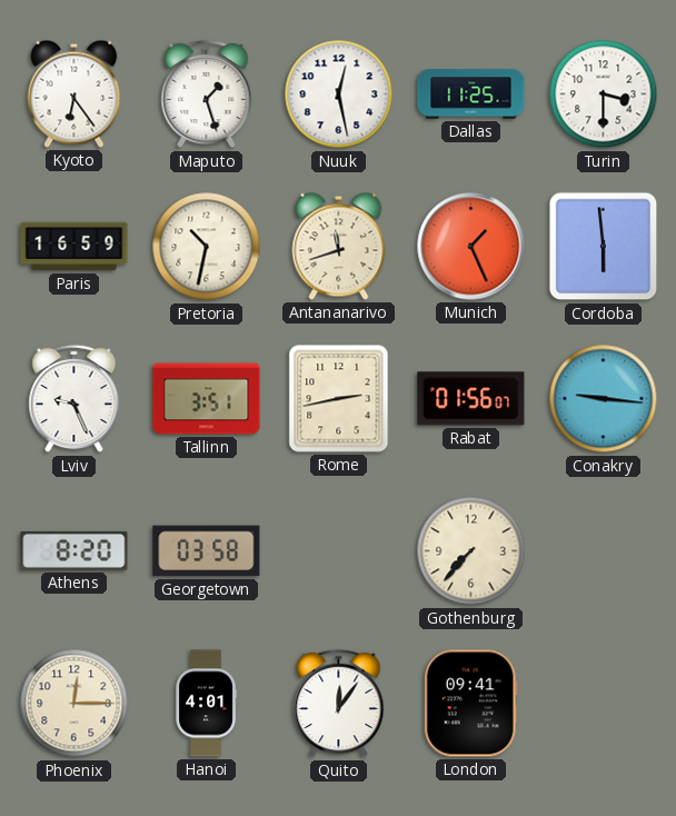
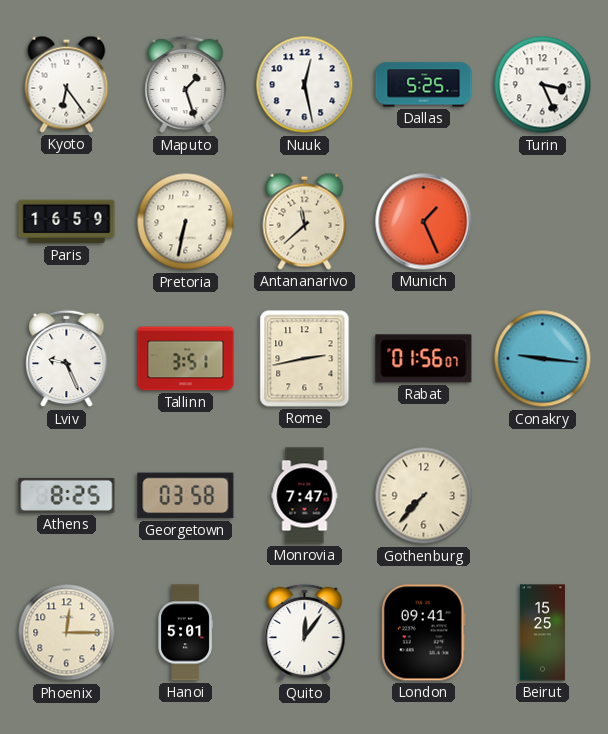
Dallas: 11:25 -> 5:25
Turin: 3:30 -> 3:26
Pretoria: 10:32 -> 6:32
Antananarivo: 11:42 -> 11:38
Cordoba: 5:59 -> none
Athens: 8:20 -> 8:25
Monrovia: none -> 7:47
Hanoi: 4:01 -> 5:01
Beirut: none -> 15:25
